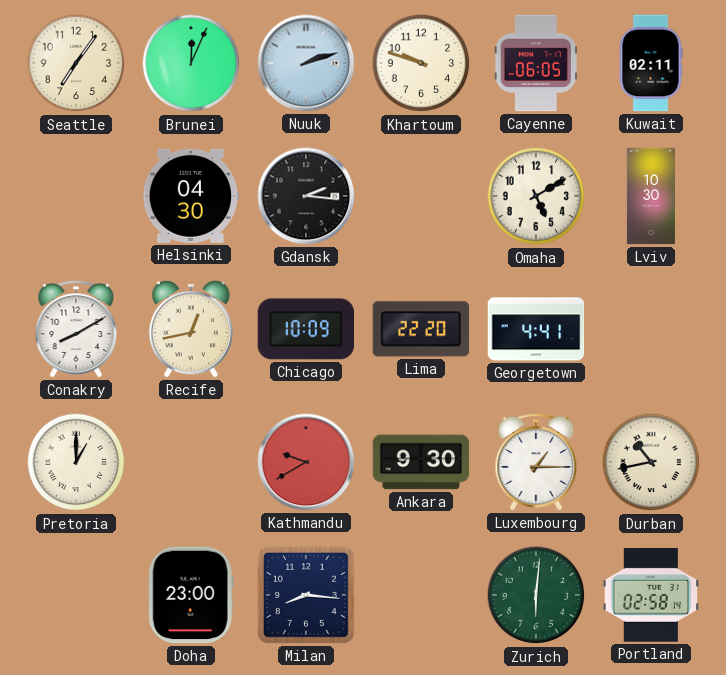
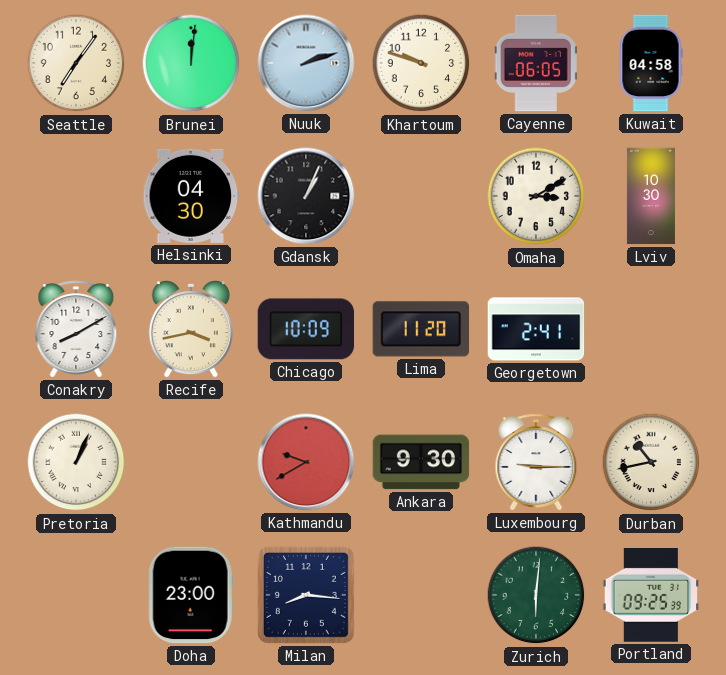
Brunei: 12:04 -> 12:01
Kuwait: 02:11 -> 04:58
Gdansk: 2:16 -> 1:04
Omaha: 5:10 -> 3:10
Recife: 12:43 -> 3:43
Lima: 22:20 -> 11:20
Georgetown: 4:41 -> 2:41
Pretoria: 1:00 -> 1:04
Luxembourg: 1:15 -> 9:15
Portland: 02:58 -> 09:25
